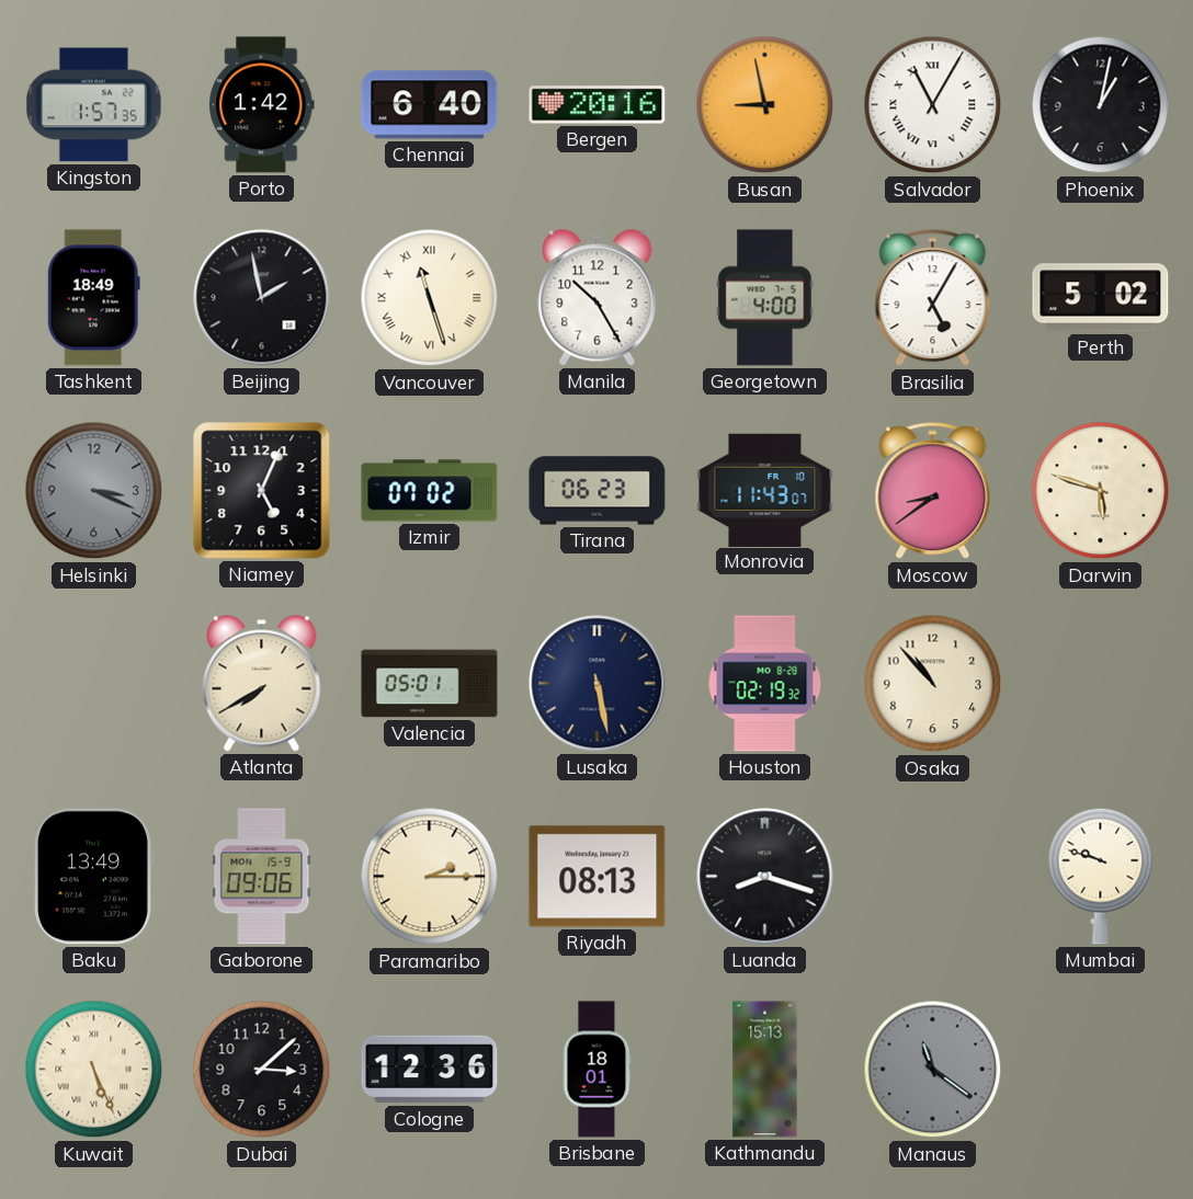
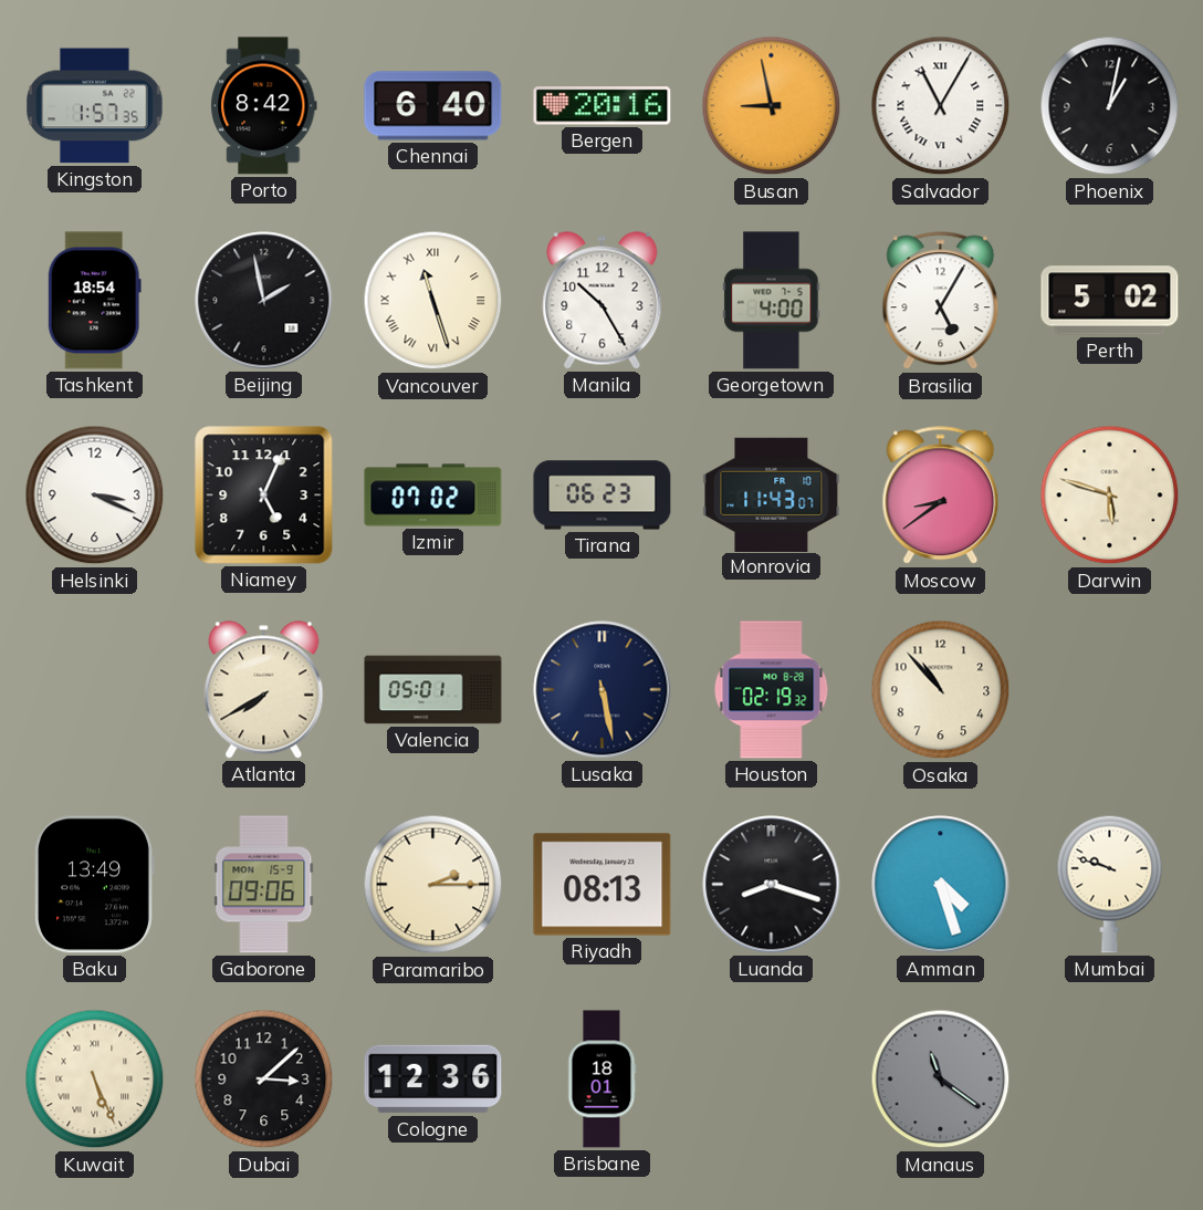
Porto: 1:42 -> 8:42
Tashkent: 18:49 -> 18:54
Helsinki dial: grey -> white
Amman: none -> 4:27
Kathmandu: 15:13 -> none
